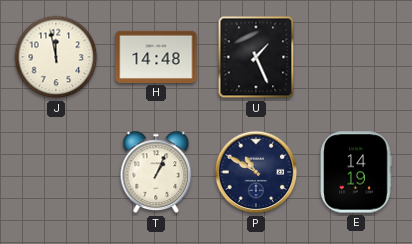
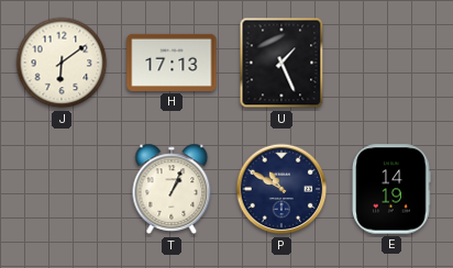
J: 11:58 -> 6:09
H: 14:48 -> 17:13
